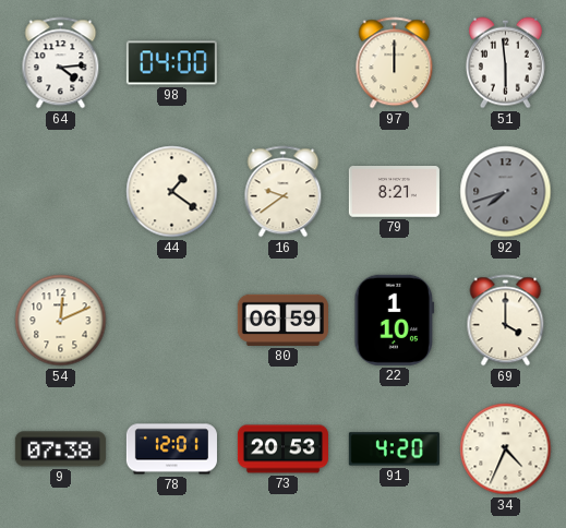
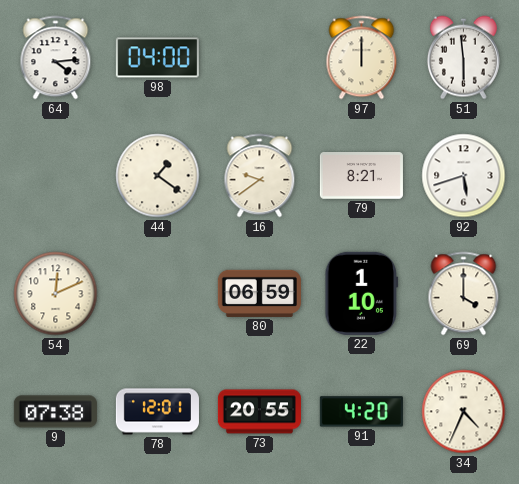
92: 7:42 -> 5:42
92 dial: grey -> white
73: 20:53 -> 20:55
